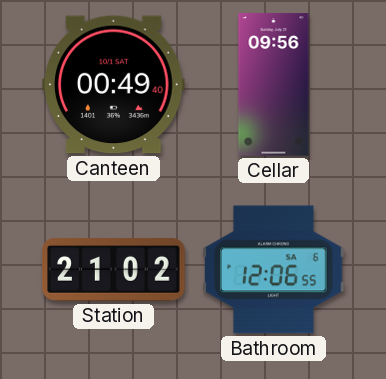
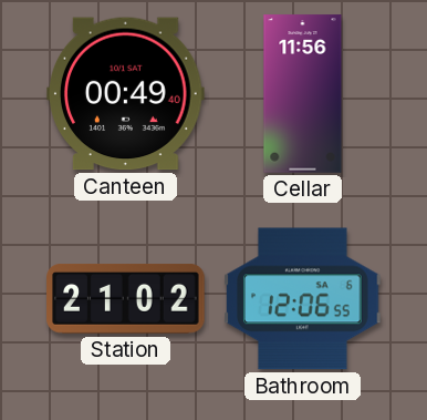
Cellar: 09:56 -> 11:56
